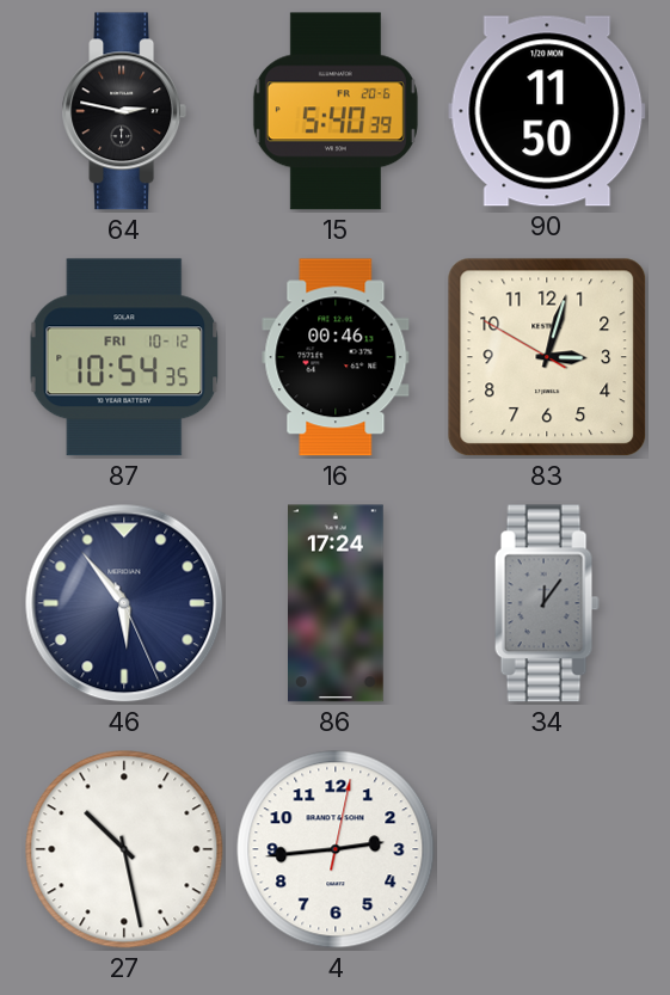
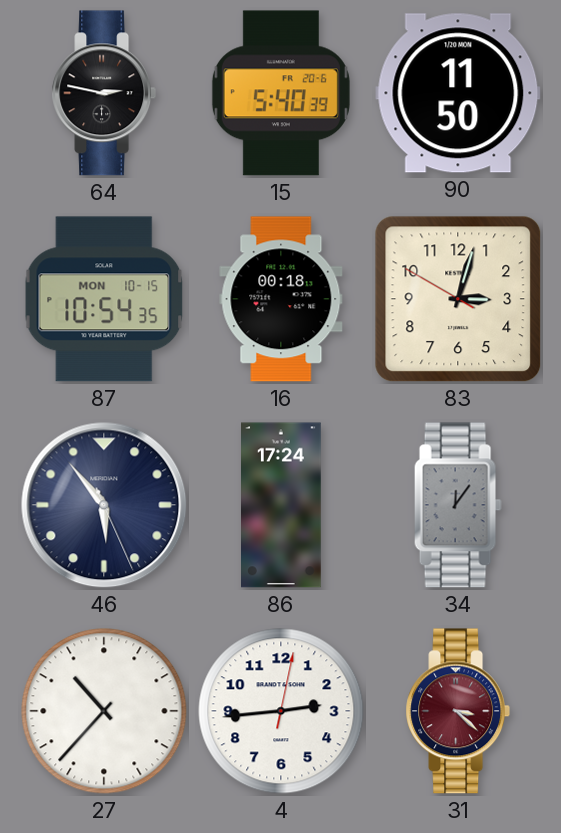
87 date: FRI 10-12 -> MON 10-15
16: 00:46 -> 00:18
27: 10:28 -> 10:37
31: none -> 3:22
